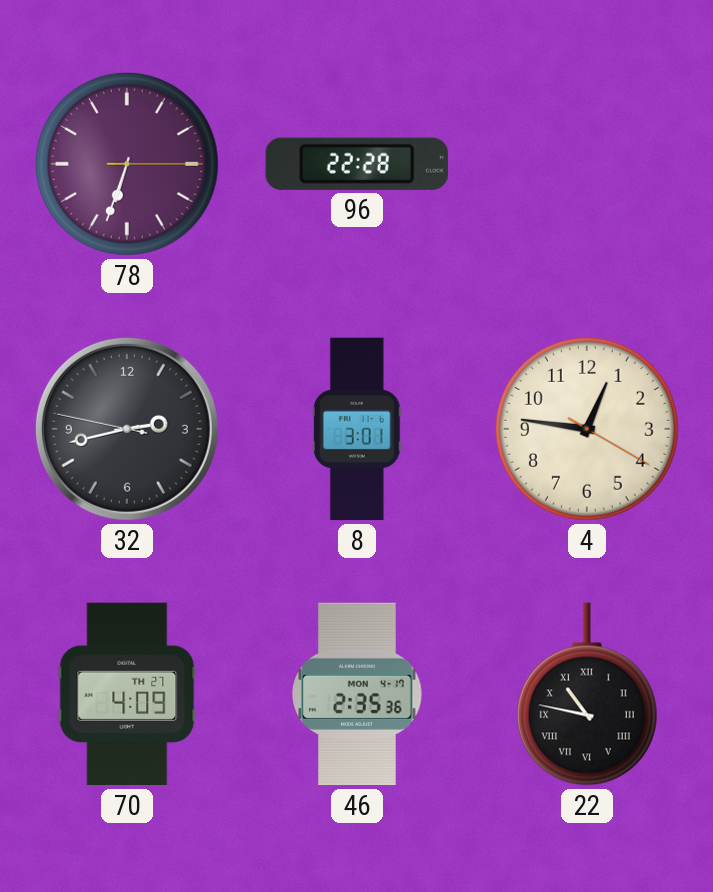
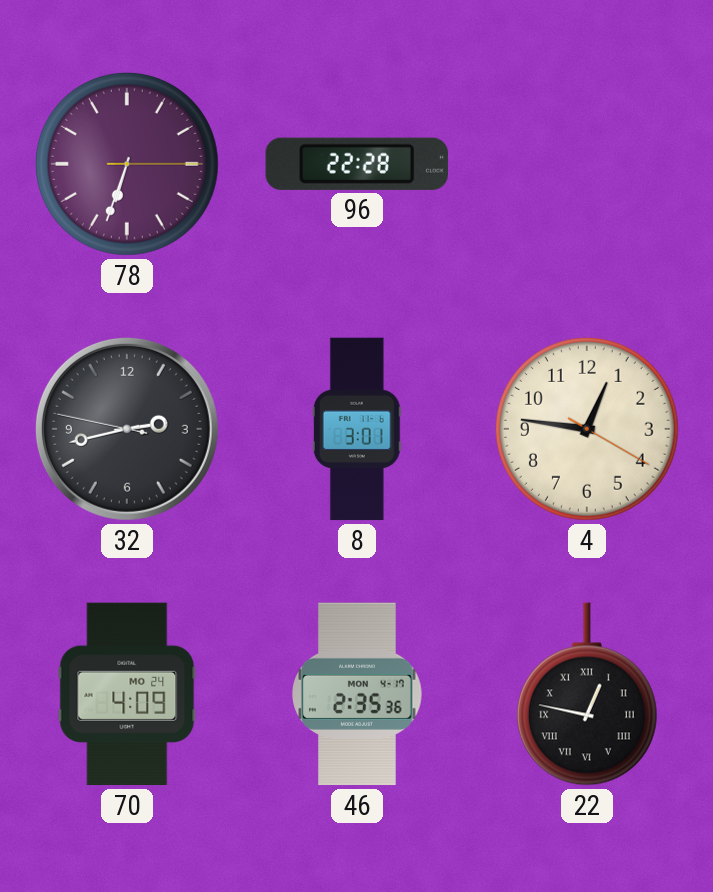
70 date: TH 27 -> MO 24
22: 10:47 -> 12:47
